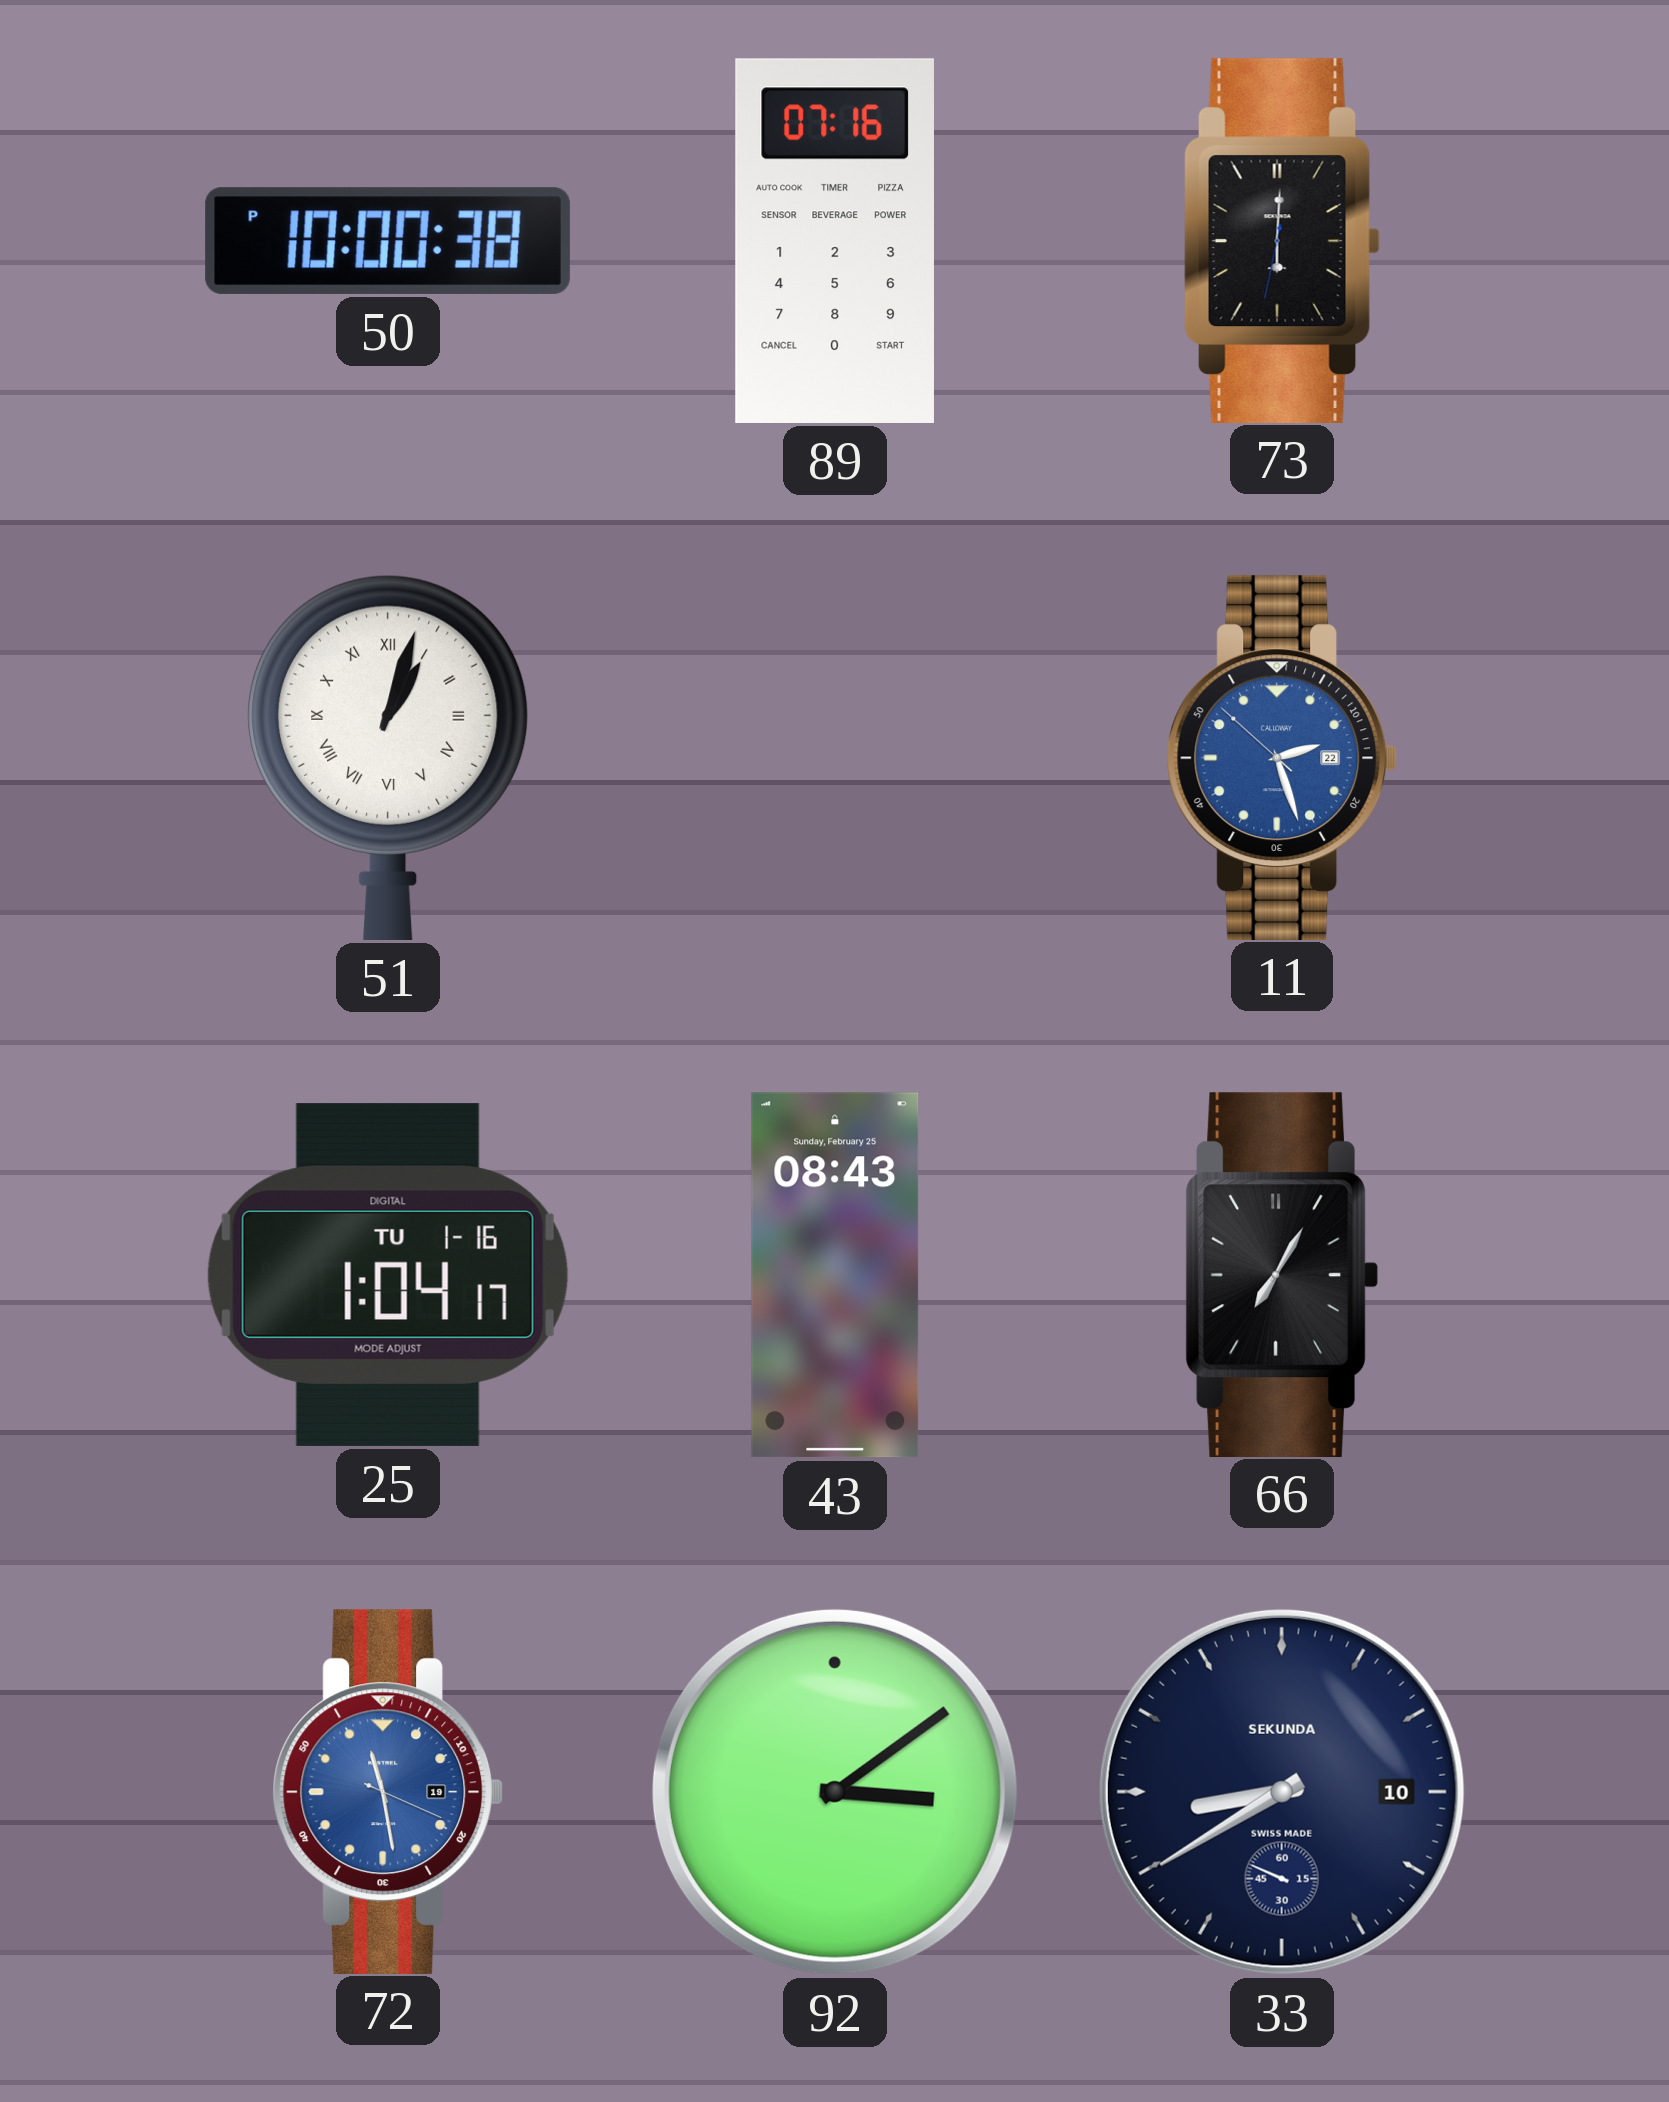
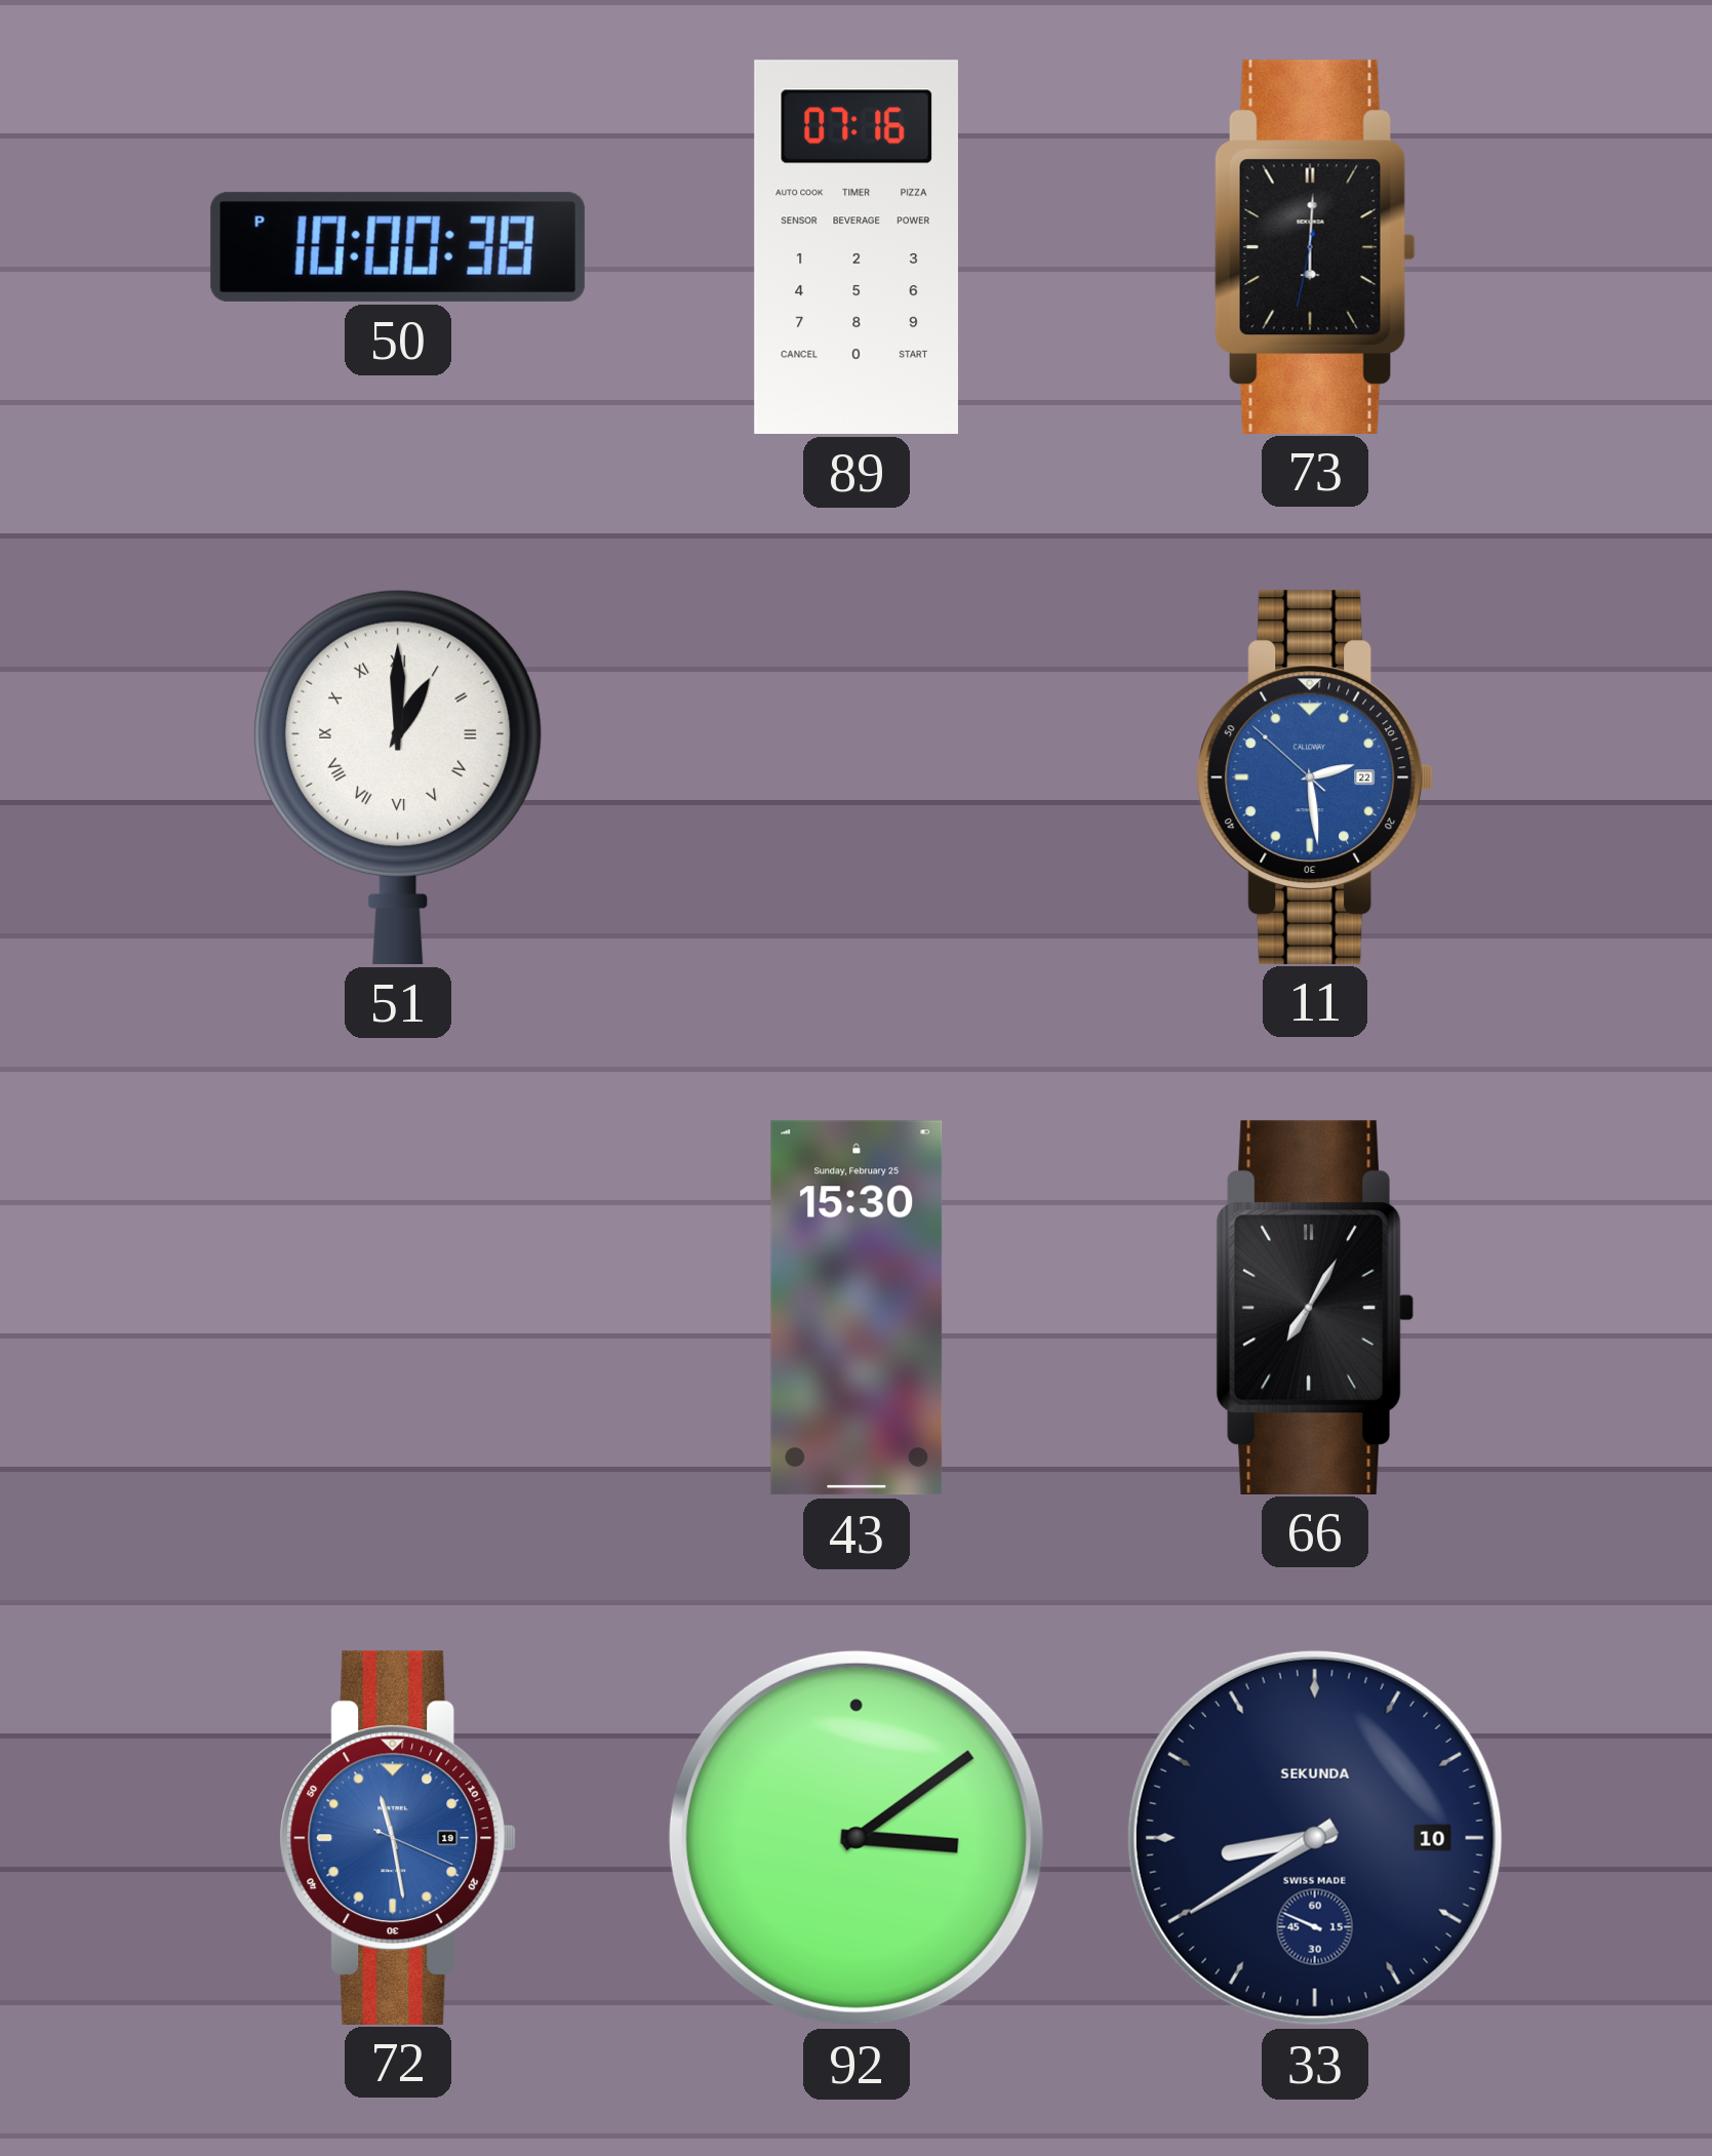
51: 1:03 -> 1:00
11: 2:26 -> 2:28
25: 1:04 -> none
43: 08:43 -> 15:30
